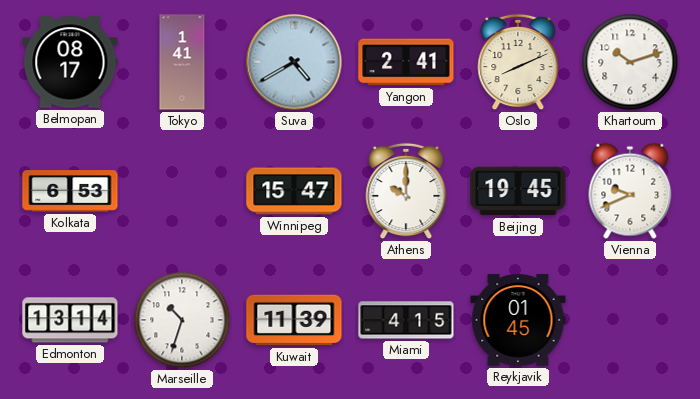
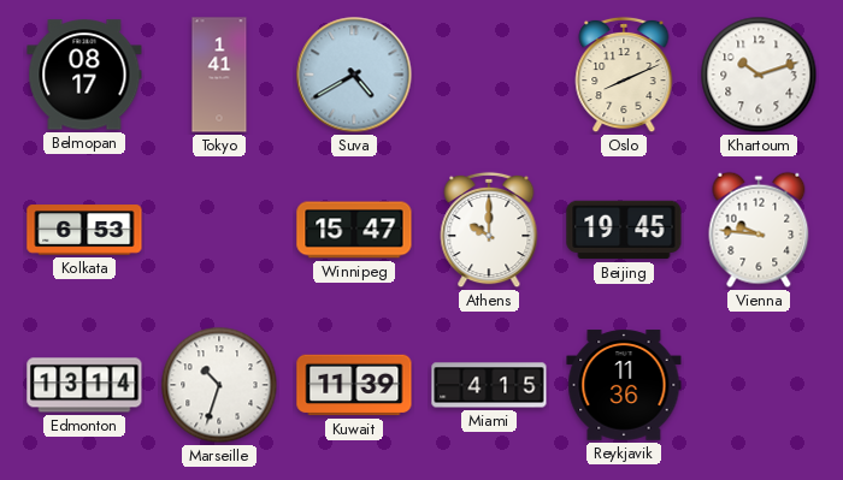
Yangon: 2:41 -> none
Vienna: 9:41 -> 9:46
Reykjavik: 01:45 -> 11:36
